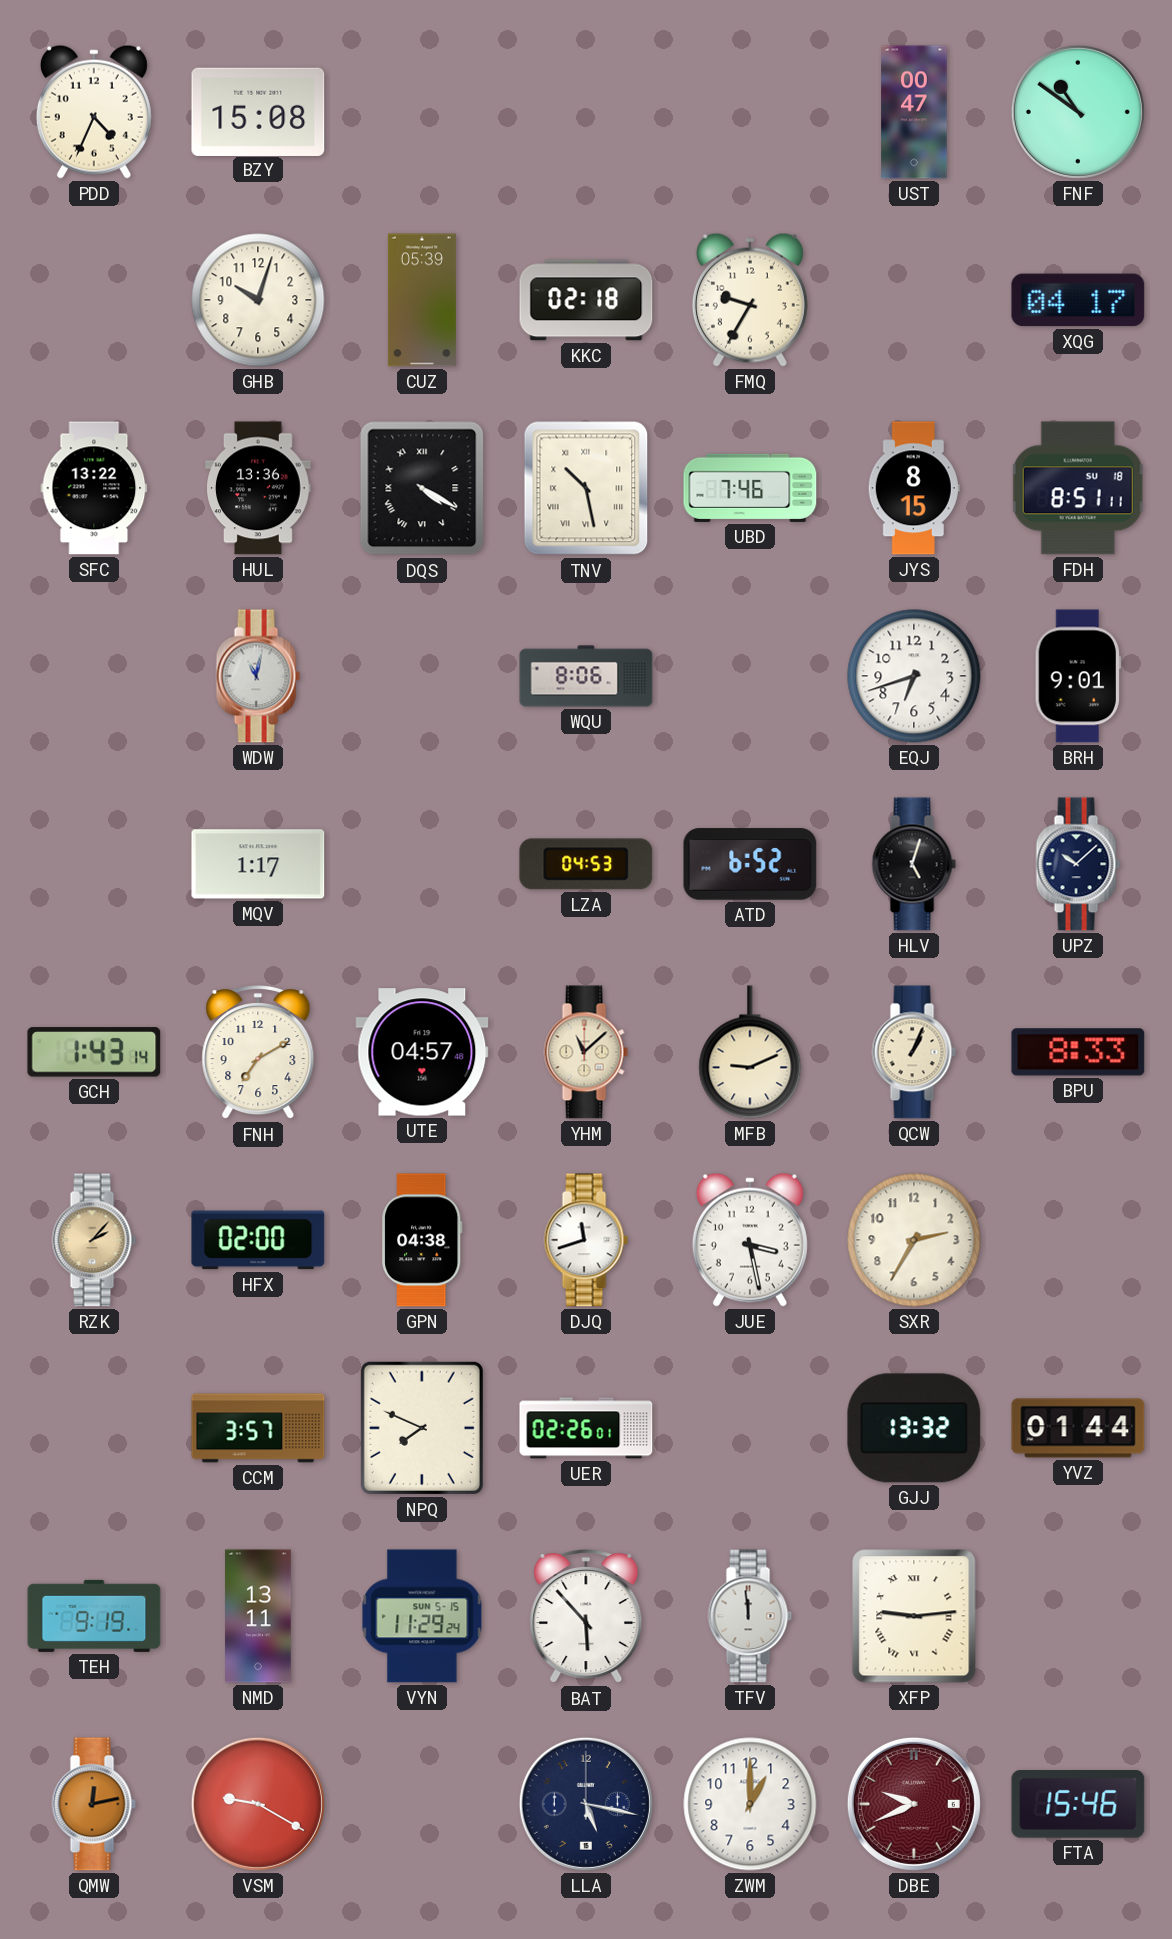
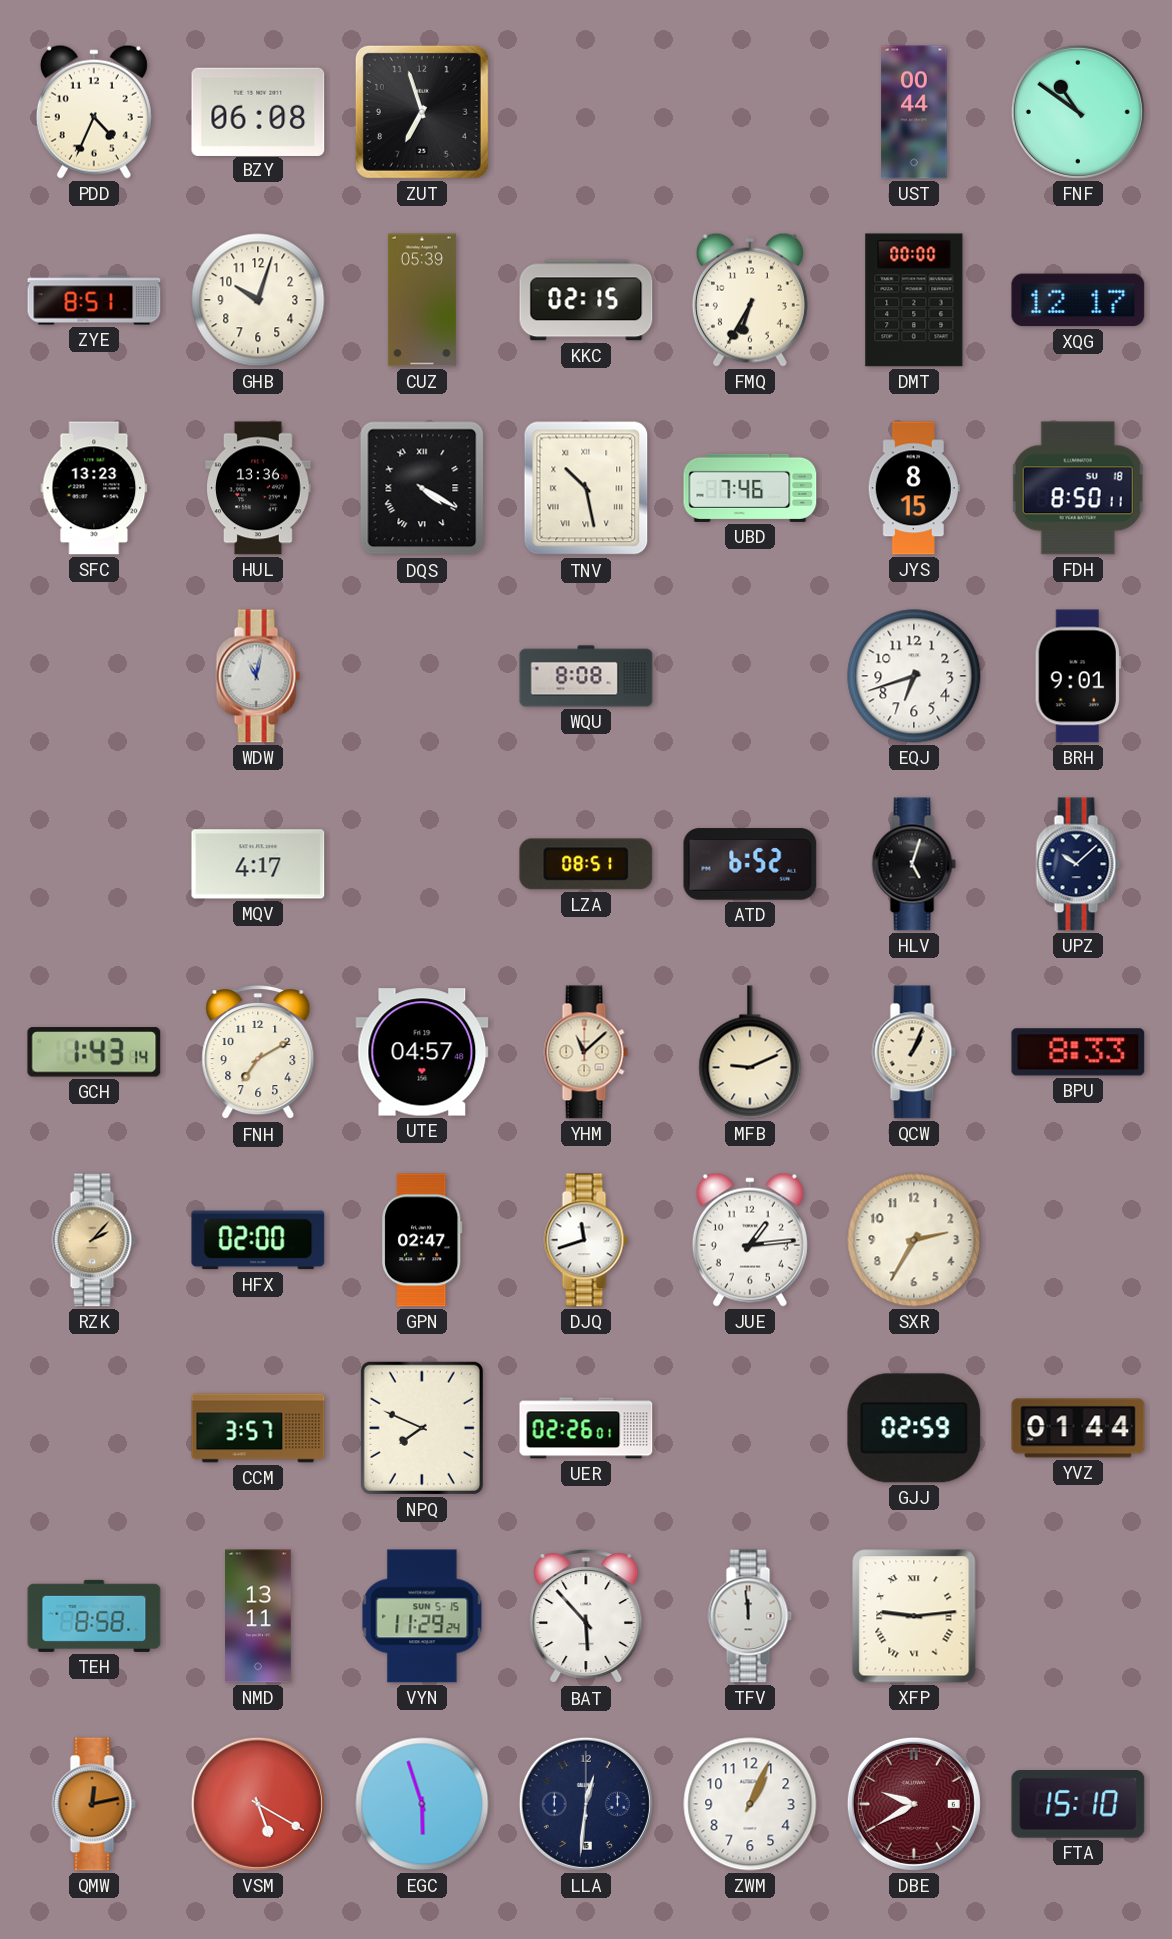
BZY: 15:08 -> 06:08
ZUT: none -> 6:57
UST: 00:47 -> 00:44
ZYE: none -> 8:51
KKC: 02:18 -> 02:15
FMQ: 9:35 -> 6:35
DMT: none -> 00:00
XQG: 04:17 -> 12:17
SFC: 13:22 -> 13:23
FDH: 8:51 -> 8:50
WQU: 8:06 -> 8:08
MQV: 1:17 -> 4:17
LZA: 04:53 -> 08:51
GPN: 04:38 -> 02:47
JUE: 3:28 -> 1:14
GJJ: 13:32 -> 02:59
TEH: 9:19 -> 8:58
VSM: 9:20 -> 5:20
EGC: none -> 5:57
LLA: 5:17 -> 12:31
ZWM: 1:00 -> 1:04
DBE: 9:41 -> 9:40
FTA: 15:46 -> 15:10
